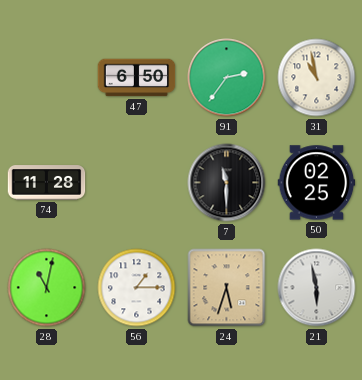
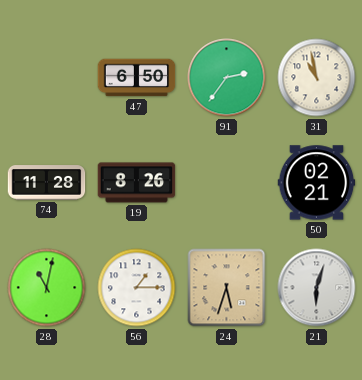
19: none -> 8:26
7: 11:30 -> none
50: 02:25 -> 02:21
21: 5:58 -> 6:03
